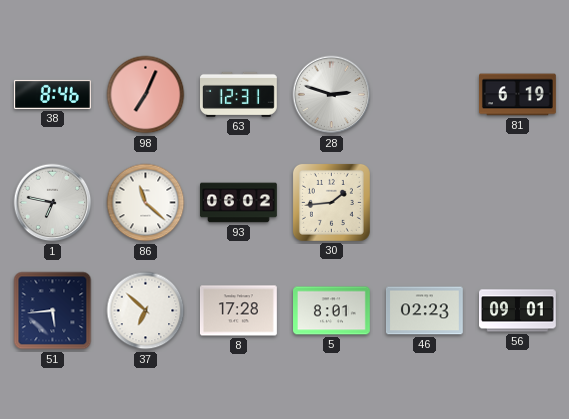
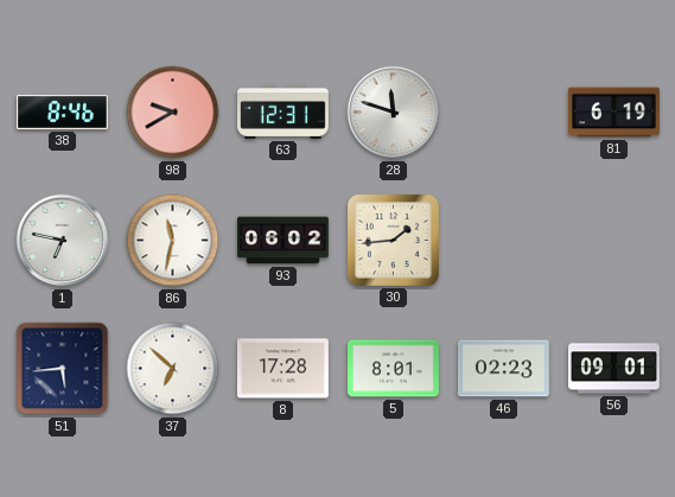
98: 7:04 -> 9:40
28: 2:48 -> 11:48
86: 11:22 -> 11:32
